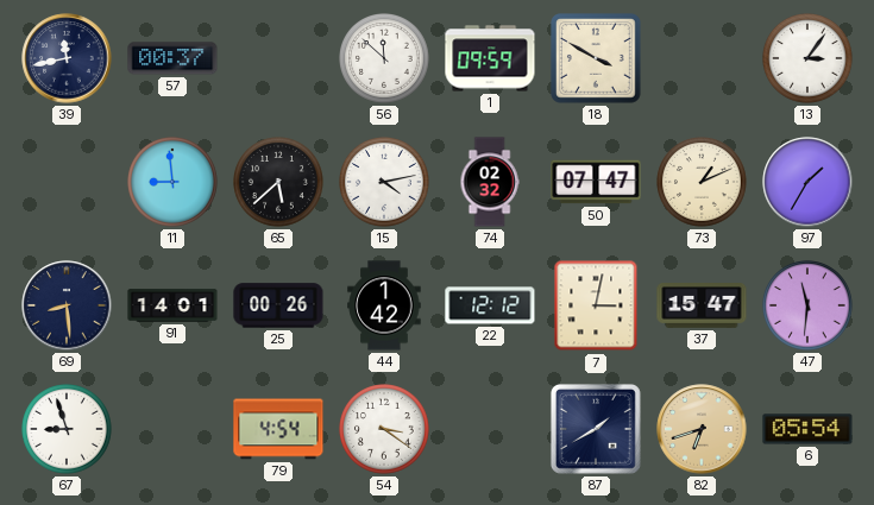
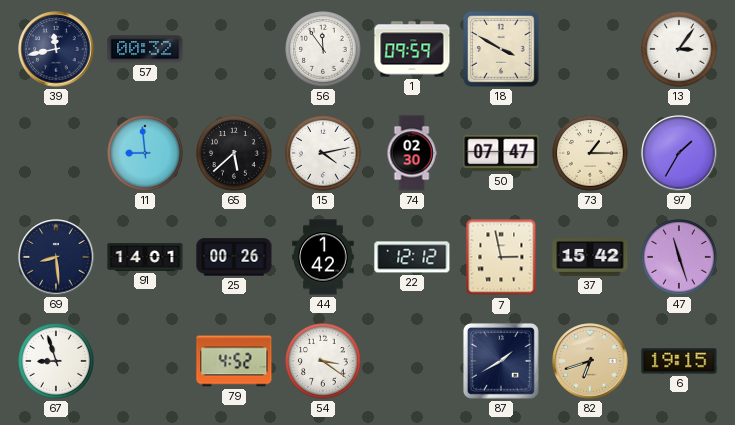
57: 00:37 -> 00:32
56: 11:52 -> 11:54
74: 02:32 -> 02:30
73: 1:11 -> 1:15
7: 3:02 -> 2:58
37: 15:47 -> 15:42
47: 11:31 -> 11:27
79: 4:54 -> 4:52
6: 05:54 -> 19:15
